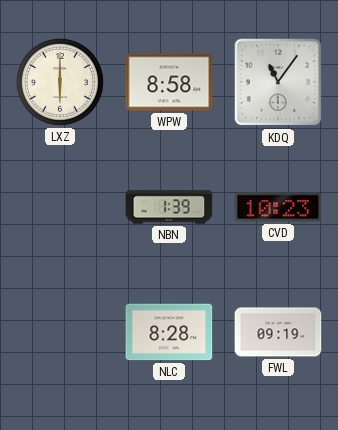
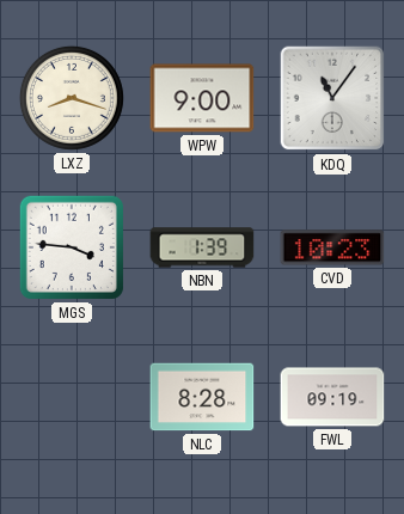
LXZ: 6:00 -> 8:18
WPW: 8:58 -> 9:00
MGS: none -> 3:46
